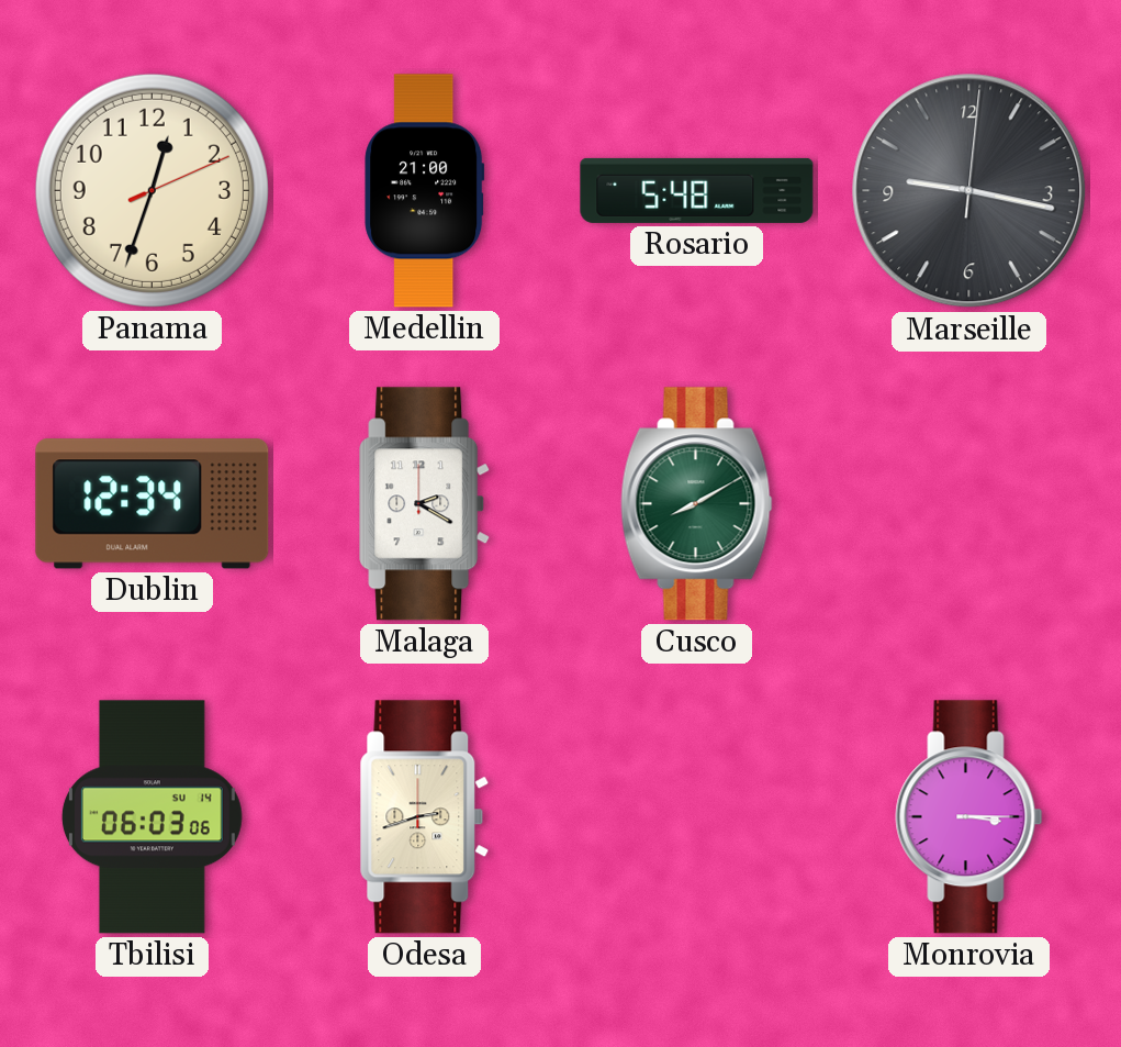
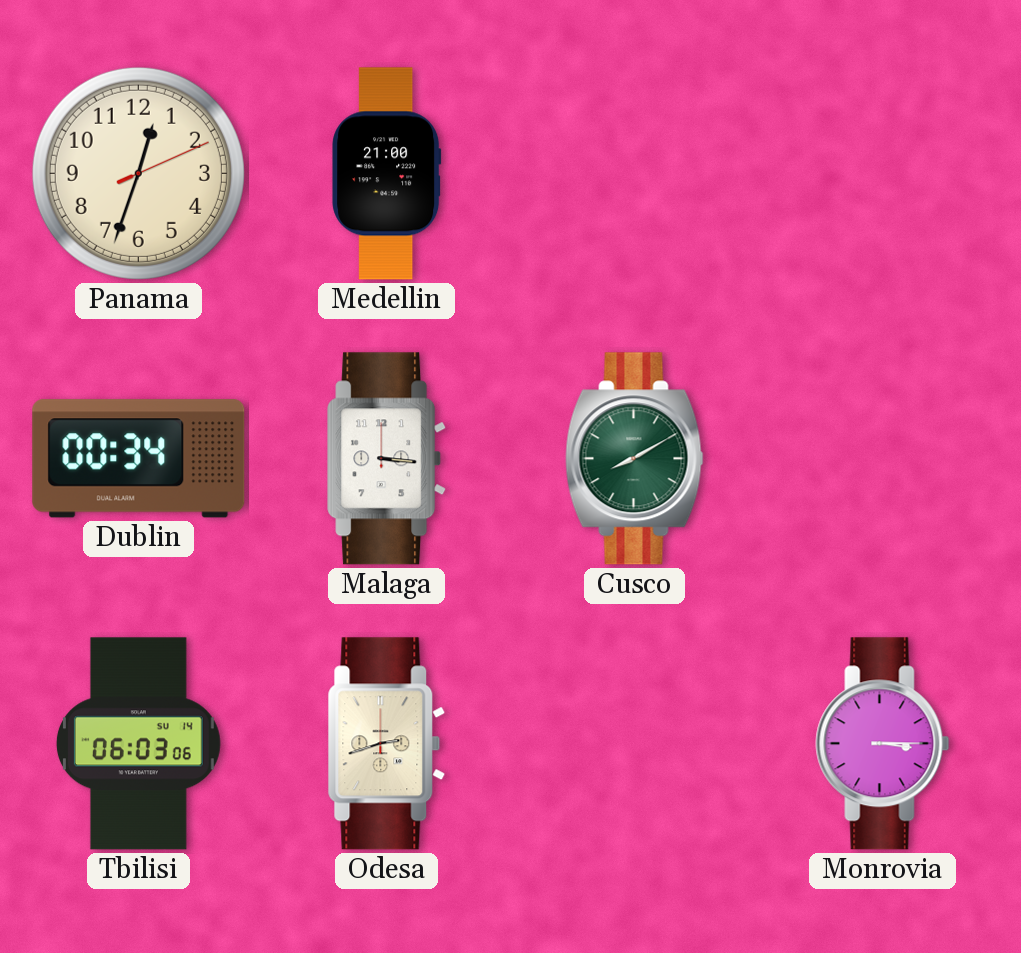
Rosario: 5:48 -> none
Marseille: 9:17 -> none
Dublin: 12:34 -> 00:34
Malaga: 2:20 -> 3:16
